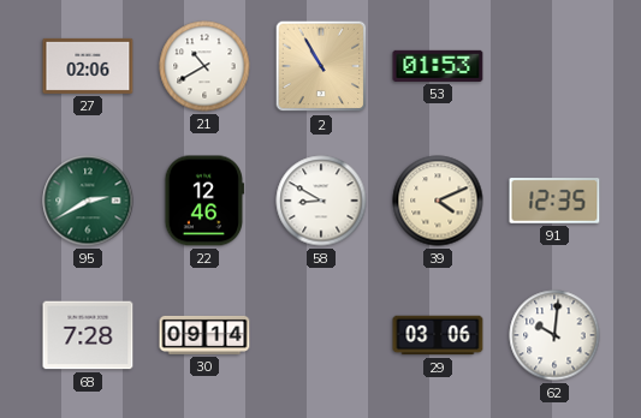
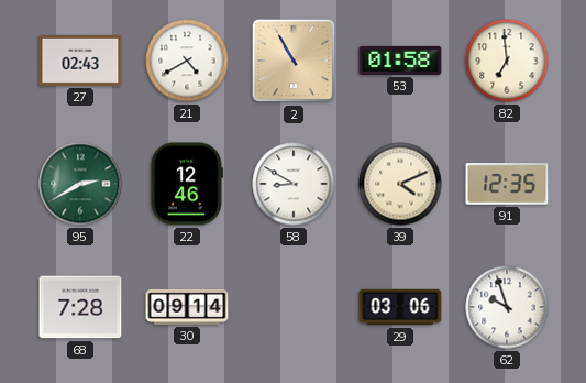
27: 02:06 -> 02:43
21: 10:40 -> 4:40
53: 01:53 -> 01:58
82: none -> 6:59
62: 10:01 -> 9:57
